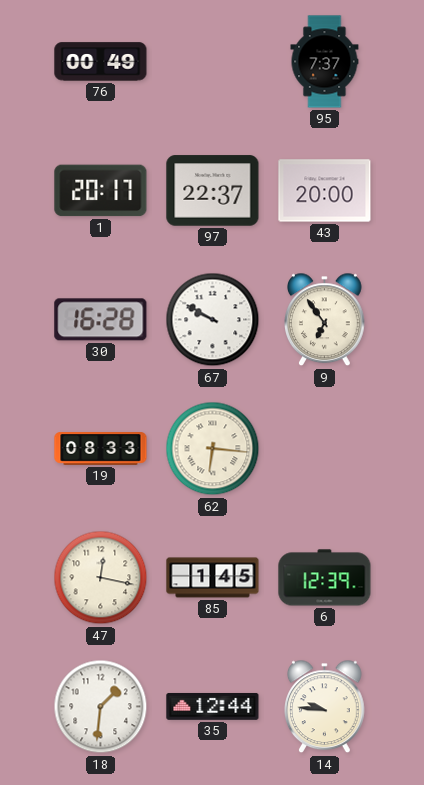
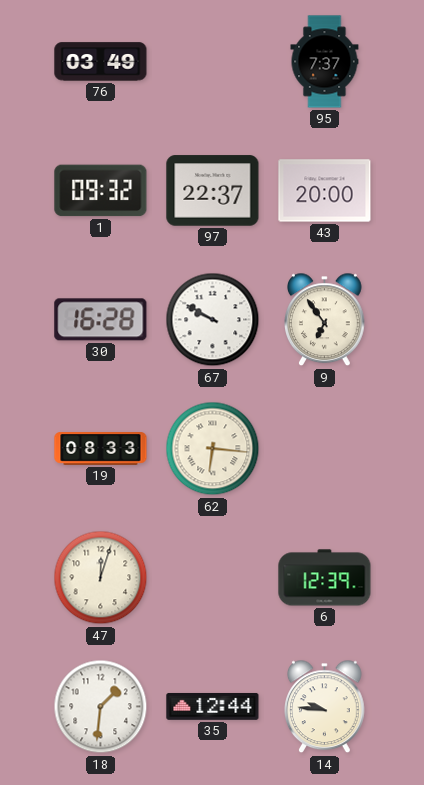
76: 00:49 -> 03:49
1: 20:17 -> 09:32
47: 12:17 -> 12:03
85: 1:45 -> none
